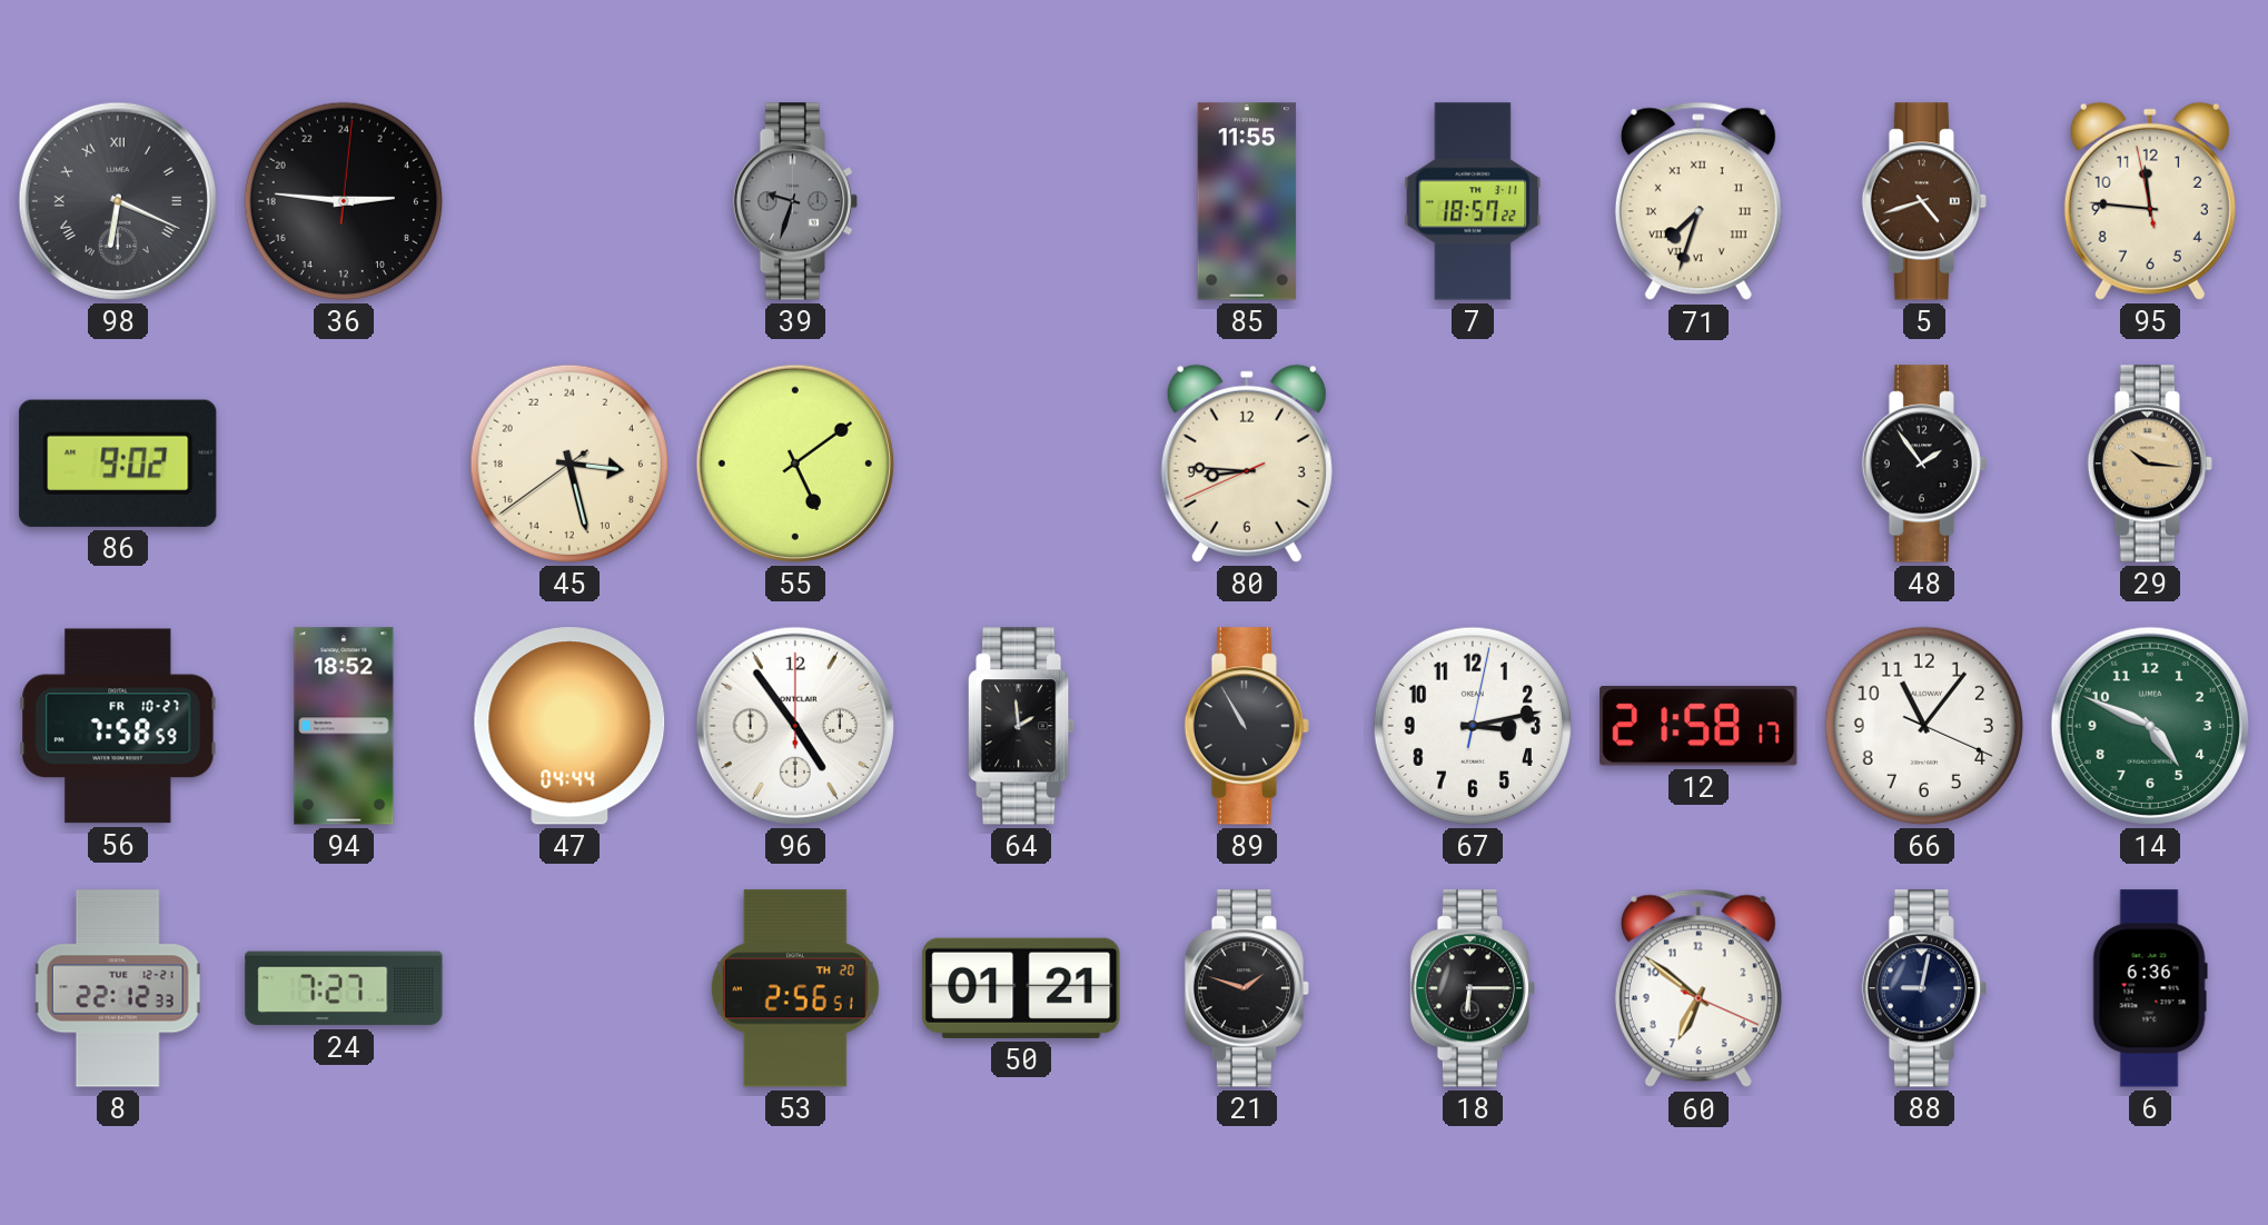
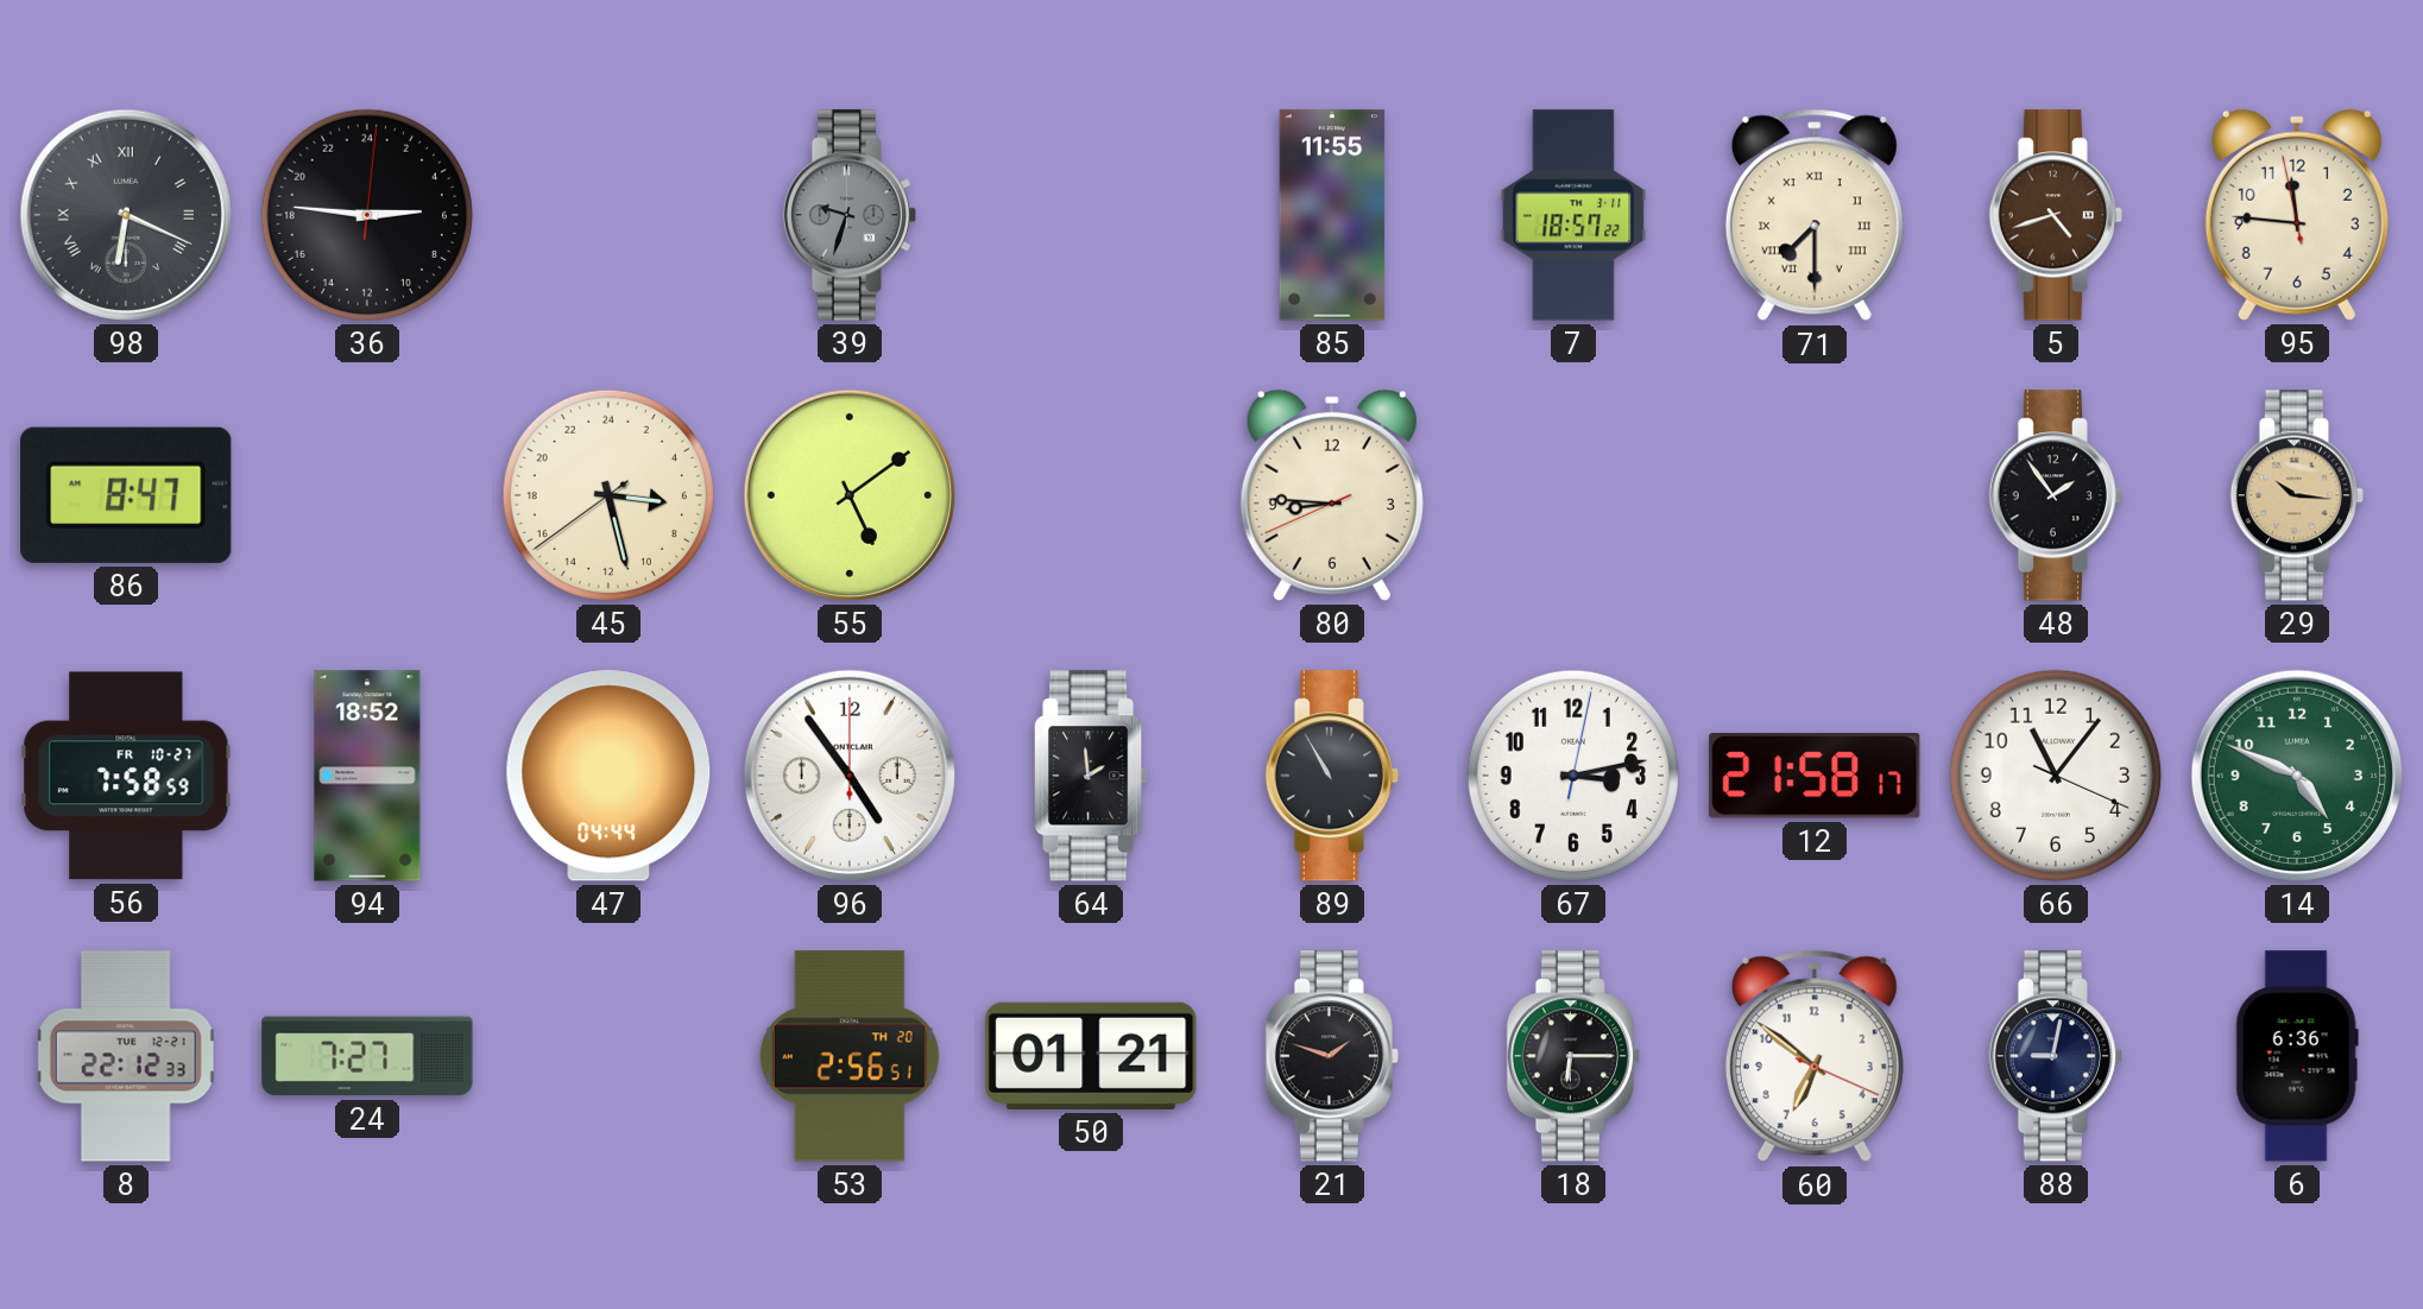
71: 7:33 -> 7:30
86: 9:02 -> 8:47
